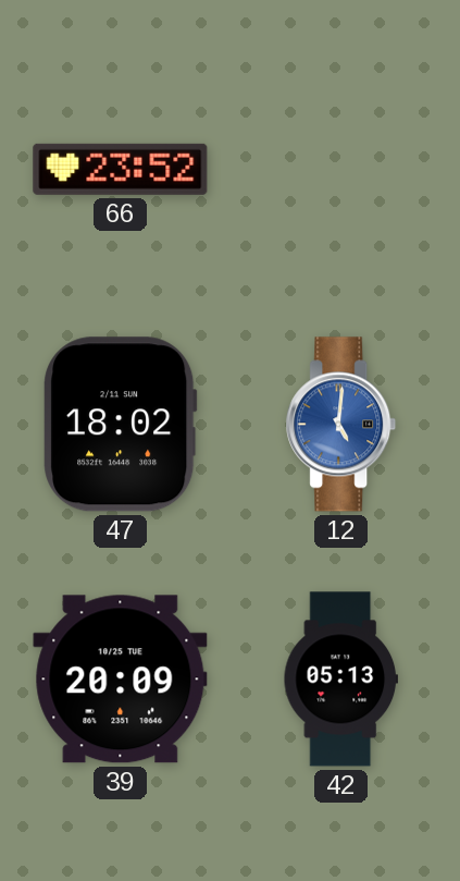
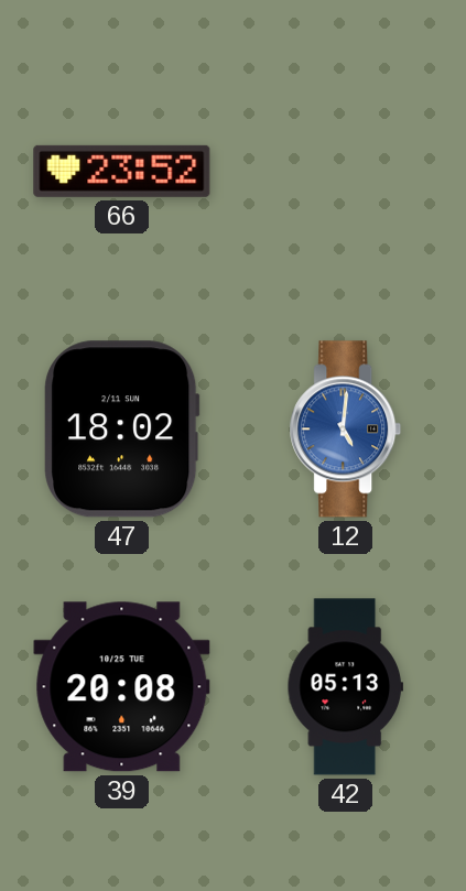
39: 20:09 -> 20:08
